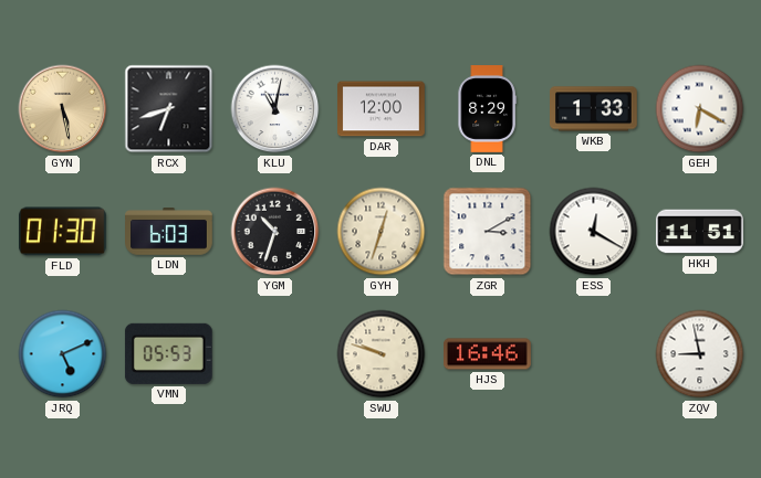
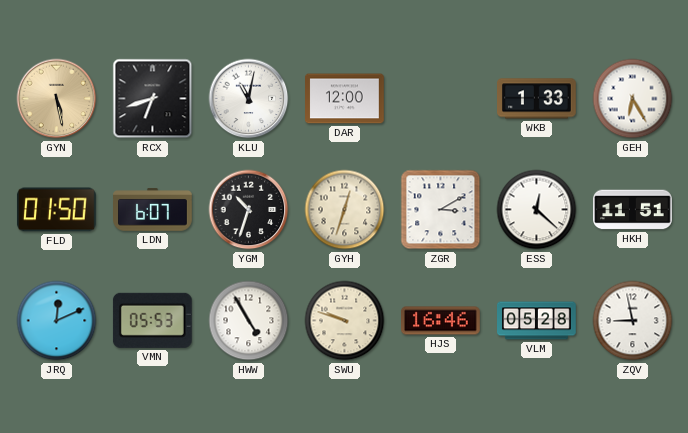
DNL: 8:29 -> none
GEH: 6:20 -> 6:25
FLD: 01:30 -> 01:50
LDN: 6:03 -> 6:07
ESS: 12:20 -> 12:22
JRQ: 5:11 -> 12:11
HWW: none -> 4:55
VLM: none -> 05:28
